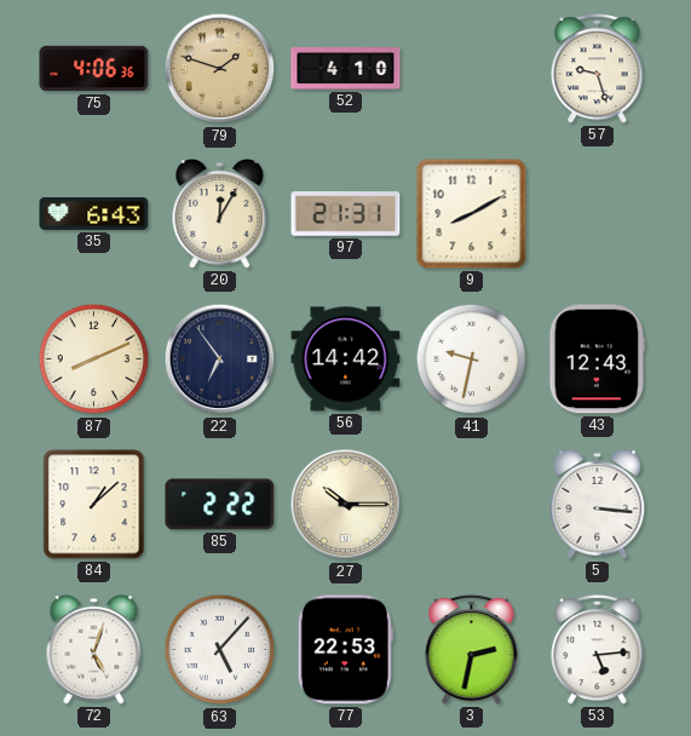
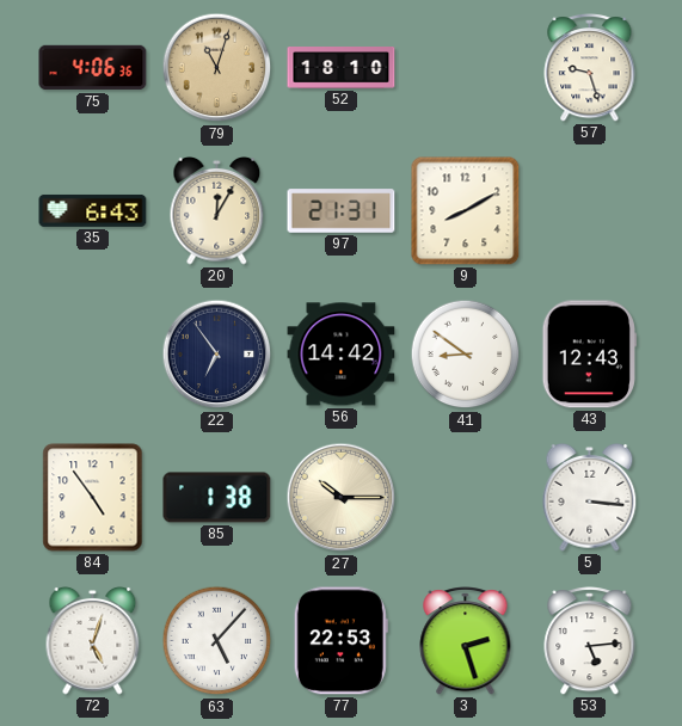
79: 1:48 -> 11:03
52: 4:10 -> 18:10
87: 8:11 -> none
41: 9:32 -> 8:51
84: 1:08 -> 4:54
85: 2:22 -> 1:38
3: 2:32 -> 2:27
